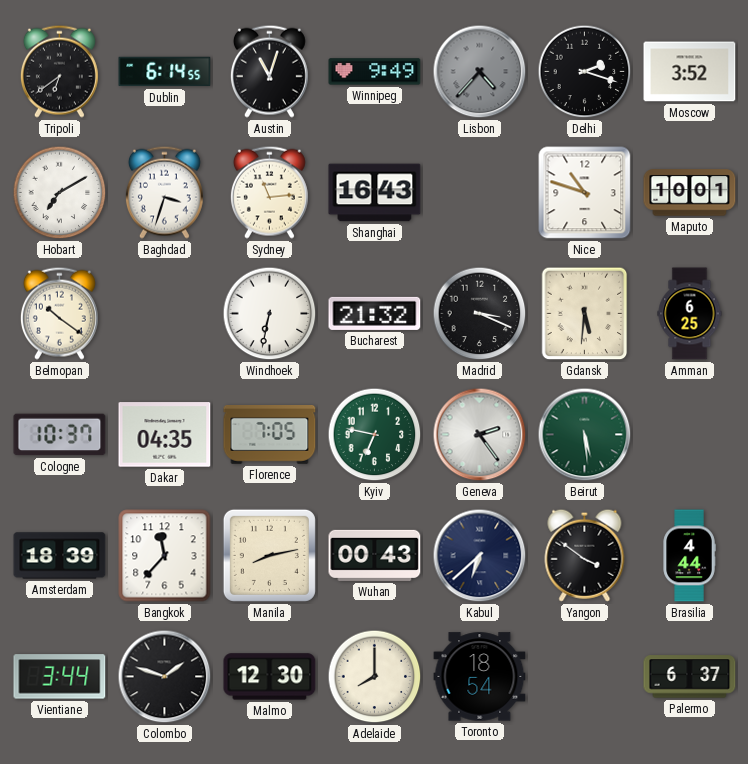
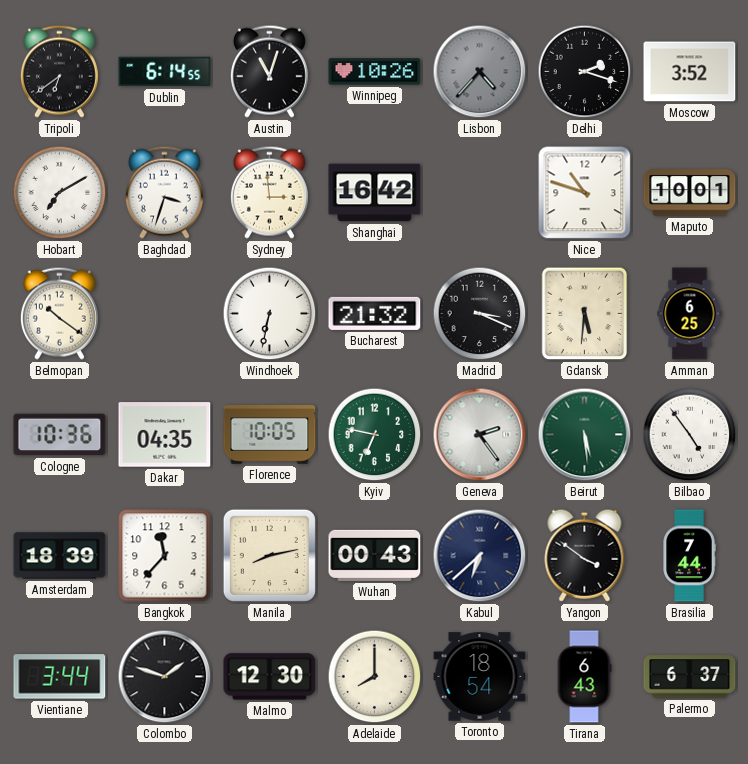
Winnipeg: 9:49 -> 10:26
Sydney: 11:14 -> 2:59
Shanghai: 16:43 -> 16:42
Cologne: 10:37 -> 10:36
Florence: 7:05 -> 10:05
Bilbao: none -> 4:54
Brasilia: 4:44 -> 7:44
Tirana: none -> 6:43
